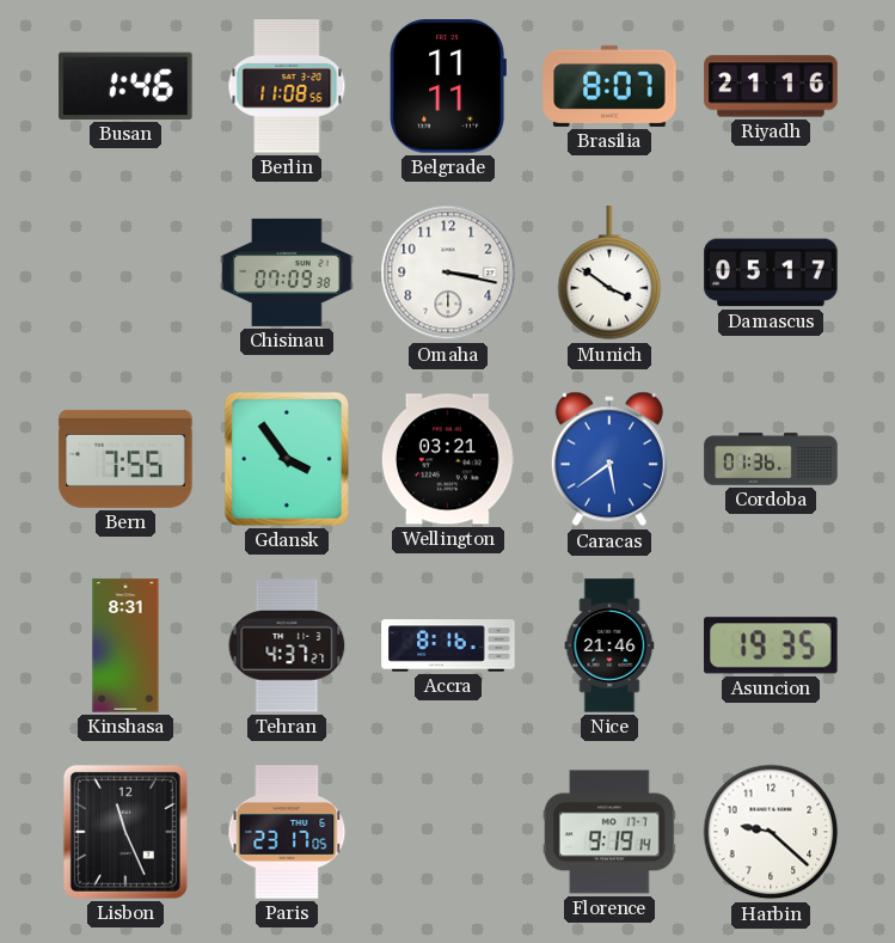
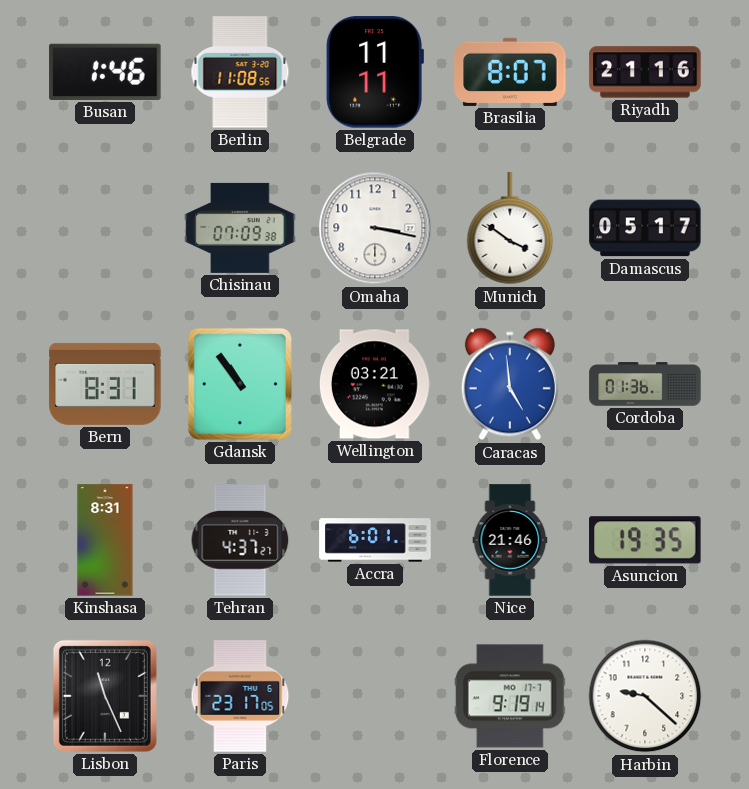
Bern: 7:55 -> 8:31
Gdansk: 3:54 -> 10:54
Caracas: 5:39 -> 4:59
Accra: 8:16 -> 6:01
